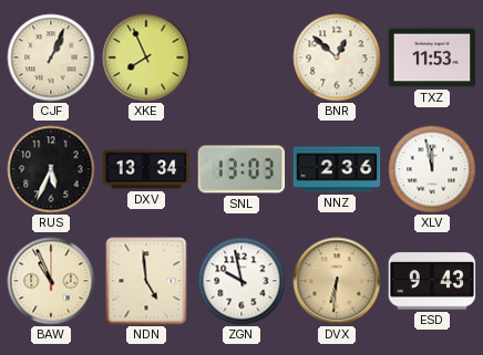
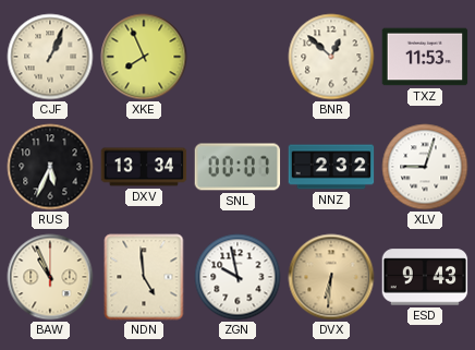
SNL: 13:03 -> 00:07
NNZ: 2:36 -> 2:32
XLV: 11:58 -> 9:03
